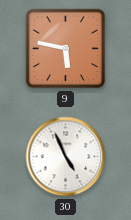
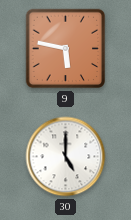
30: 4:56 -> 5:00
